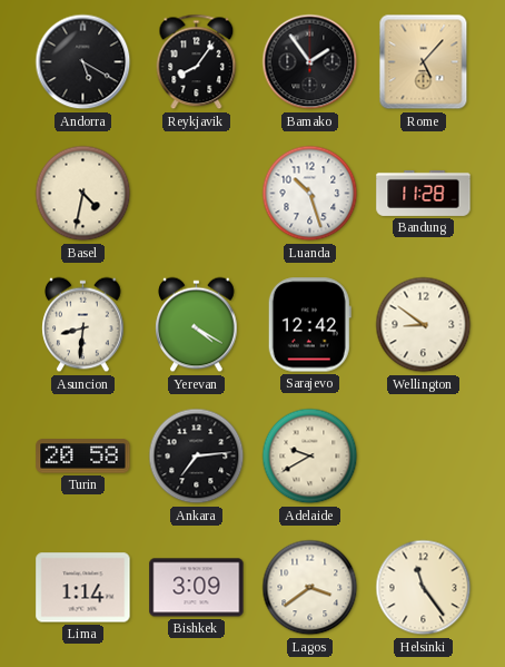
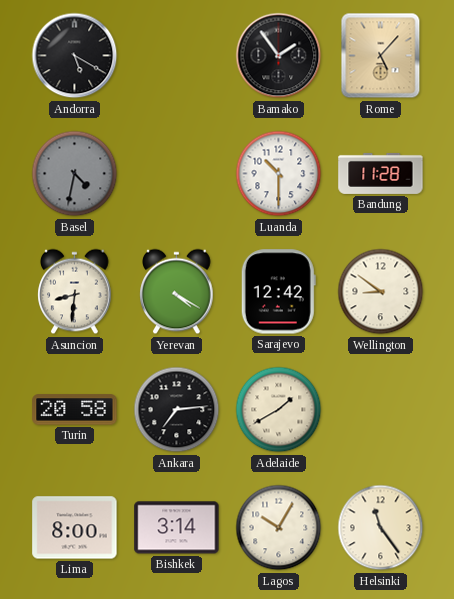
Reykjavik: 8:06 -> none
Basel dial: cream -> grey
Luanda: 10:27 -> 10:30
Adelaide: 9:40 -> 1:40
Lima: 1:14 -> 8:00
Bishkek: 3:09 -> 3:14
Lagos: 3:39 -> 10:05
